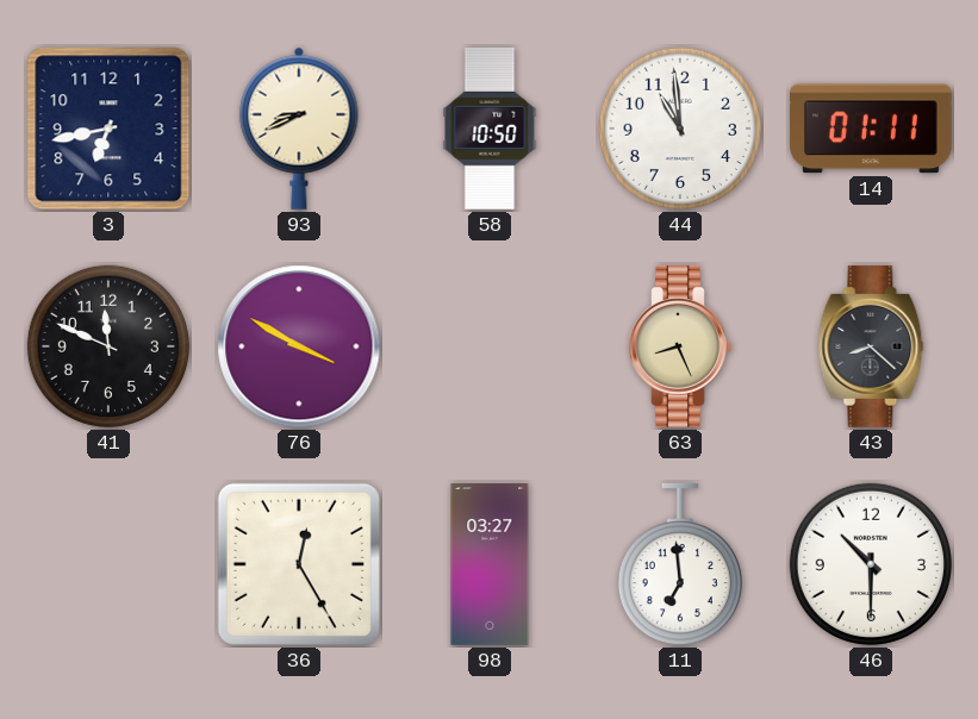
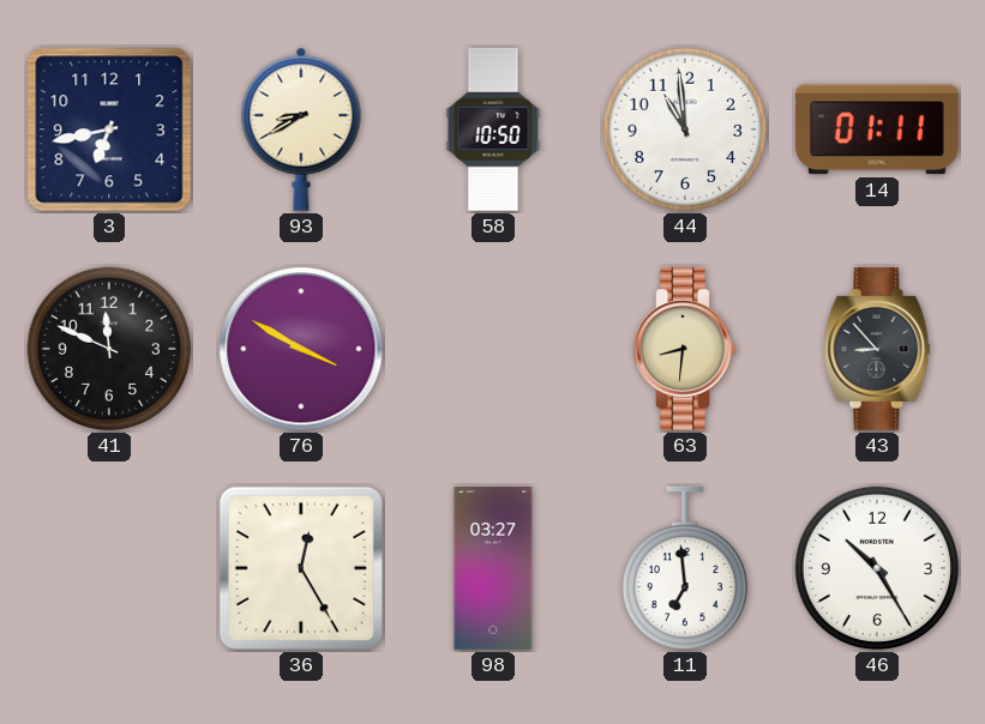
93: 8:41 -> 8:40
63: 8:26 -> 8:31
43: 8:22 -> 8:53
46: 10:30 -> 10:25
